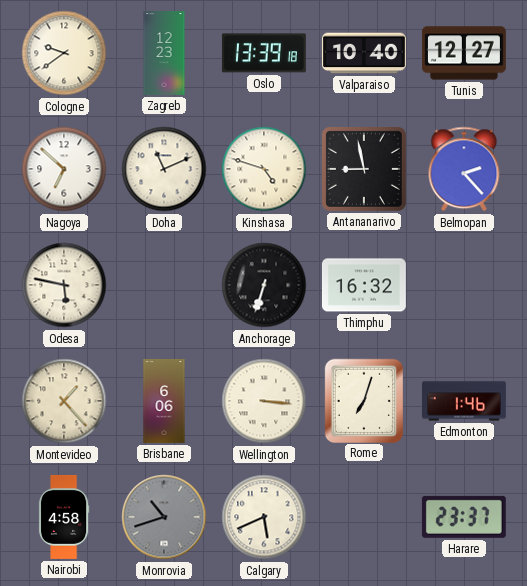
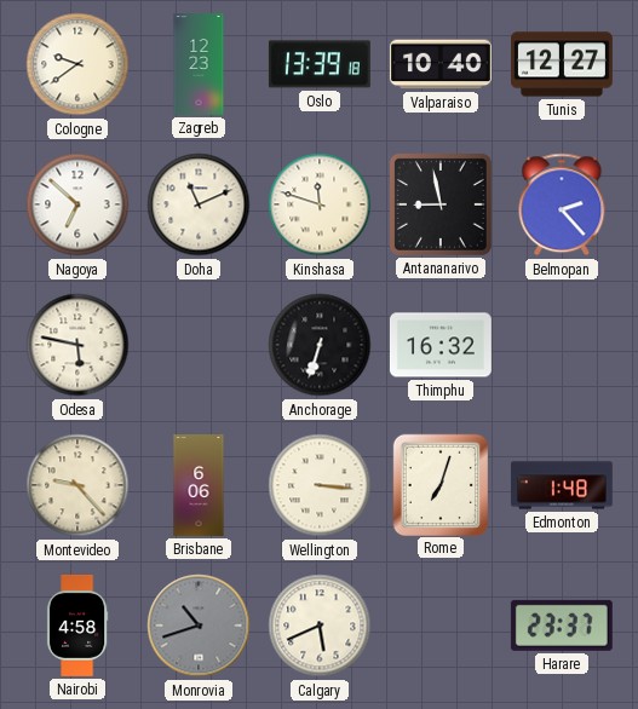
Kinshasa: 4:48 -> 11:48
Montevideo: 1:23 -> 9:23
Edmonton: 1:46 -> 1:48
